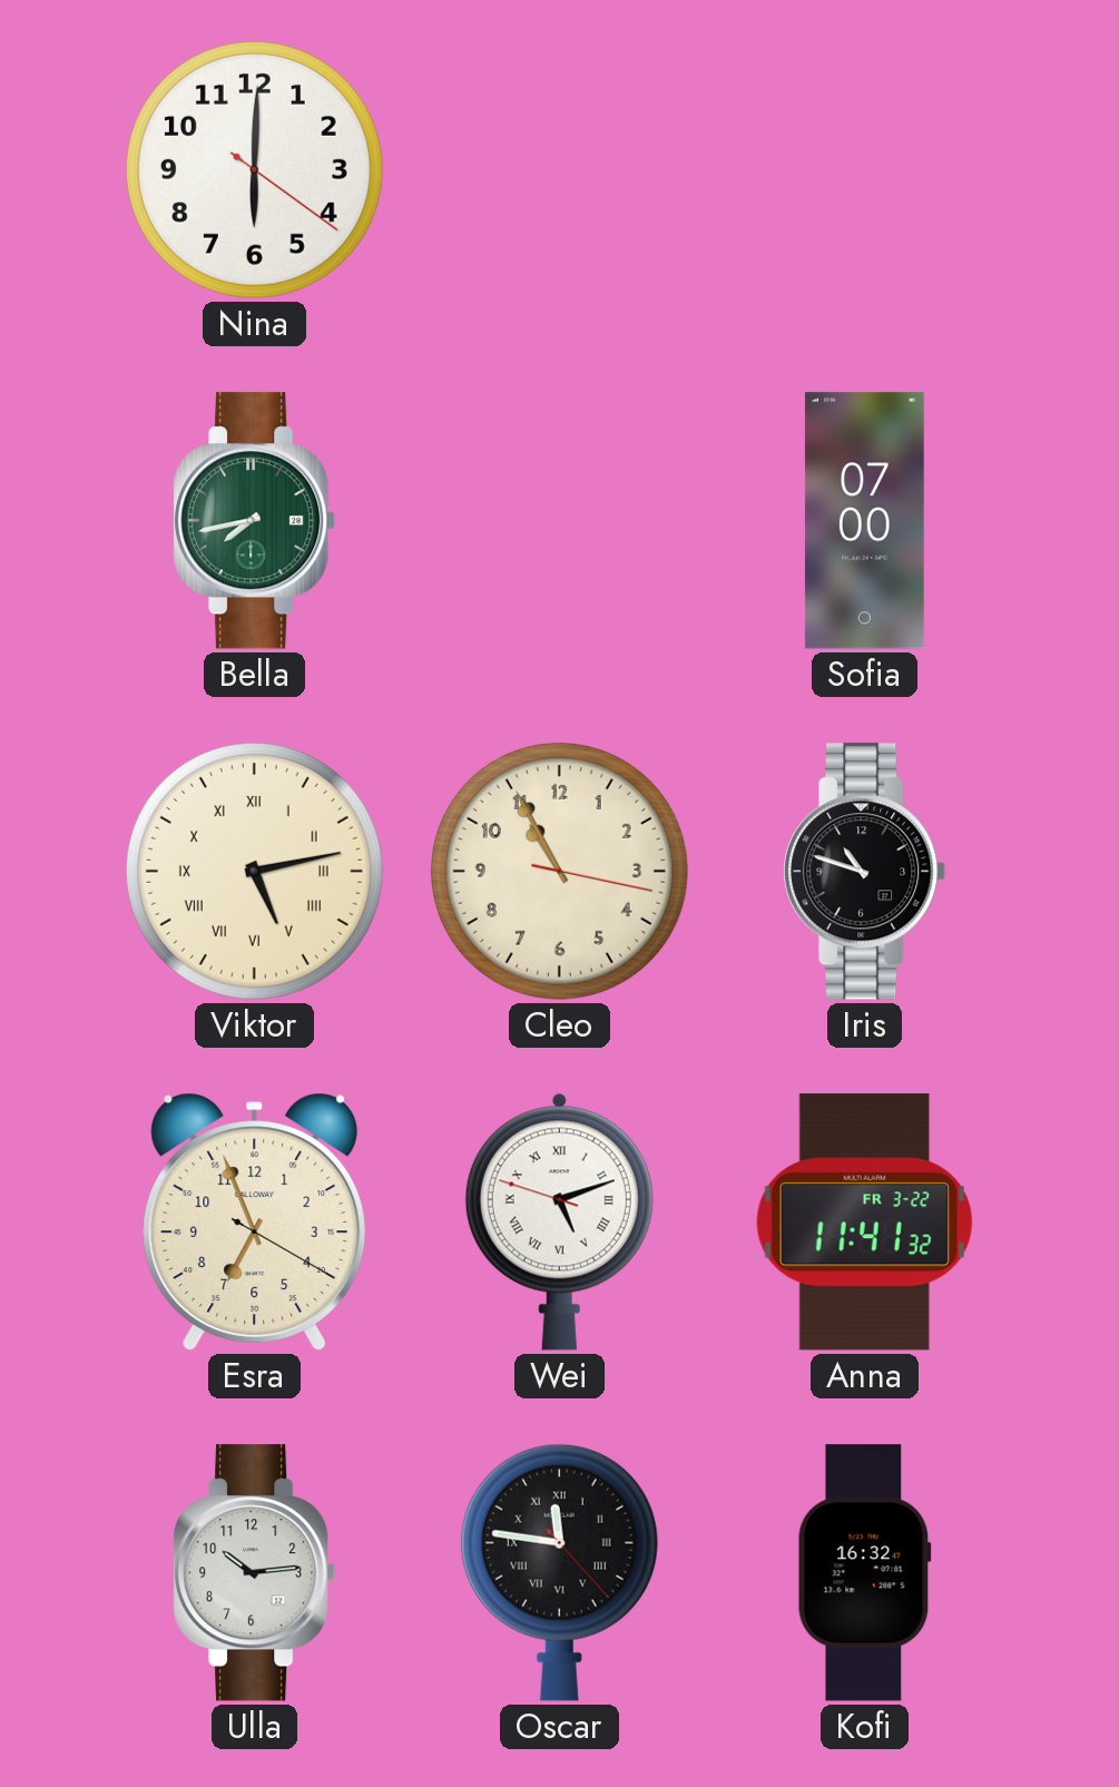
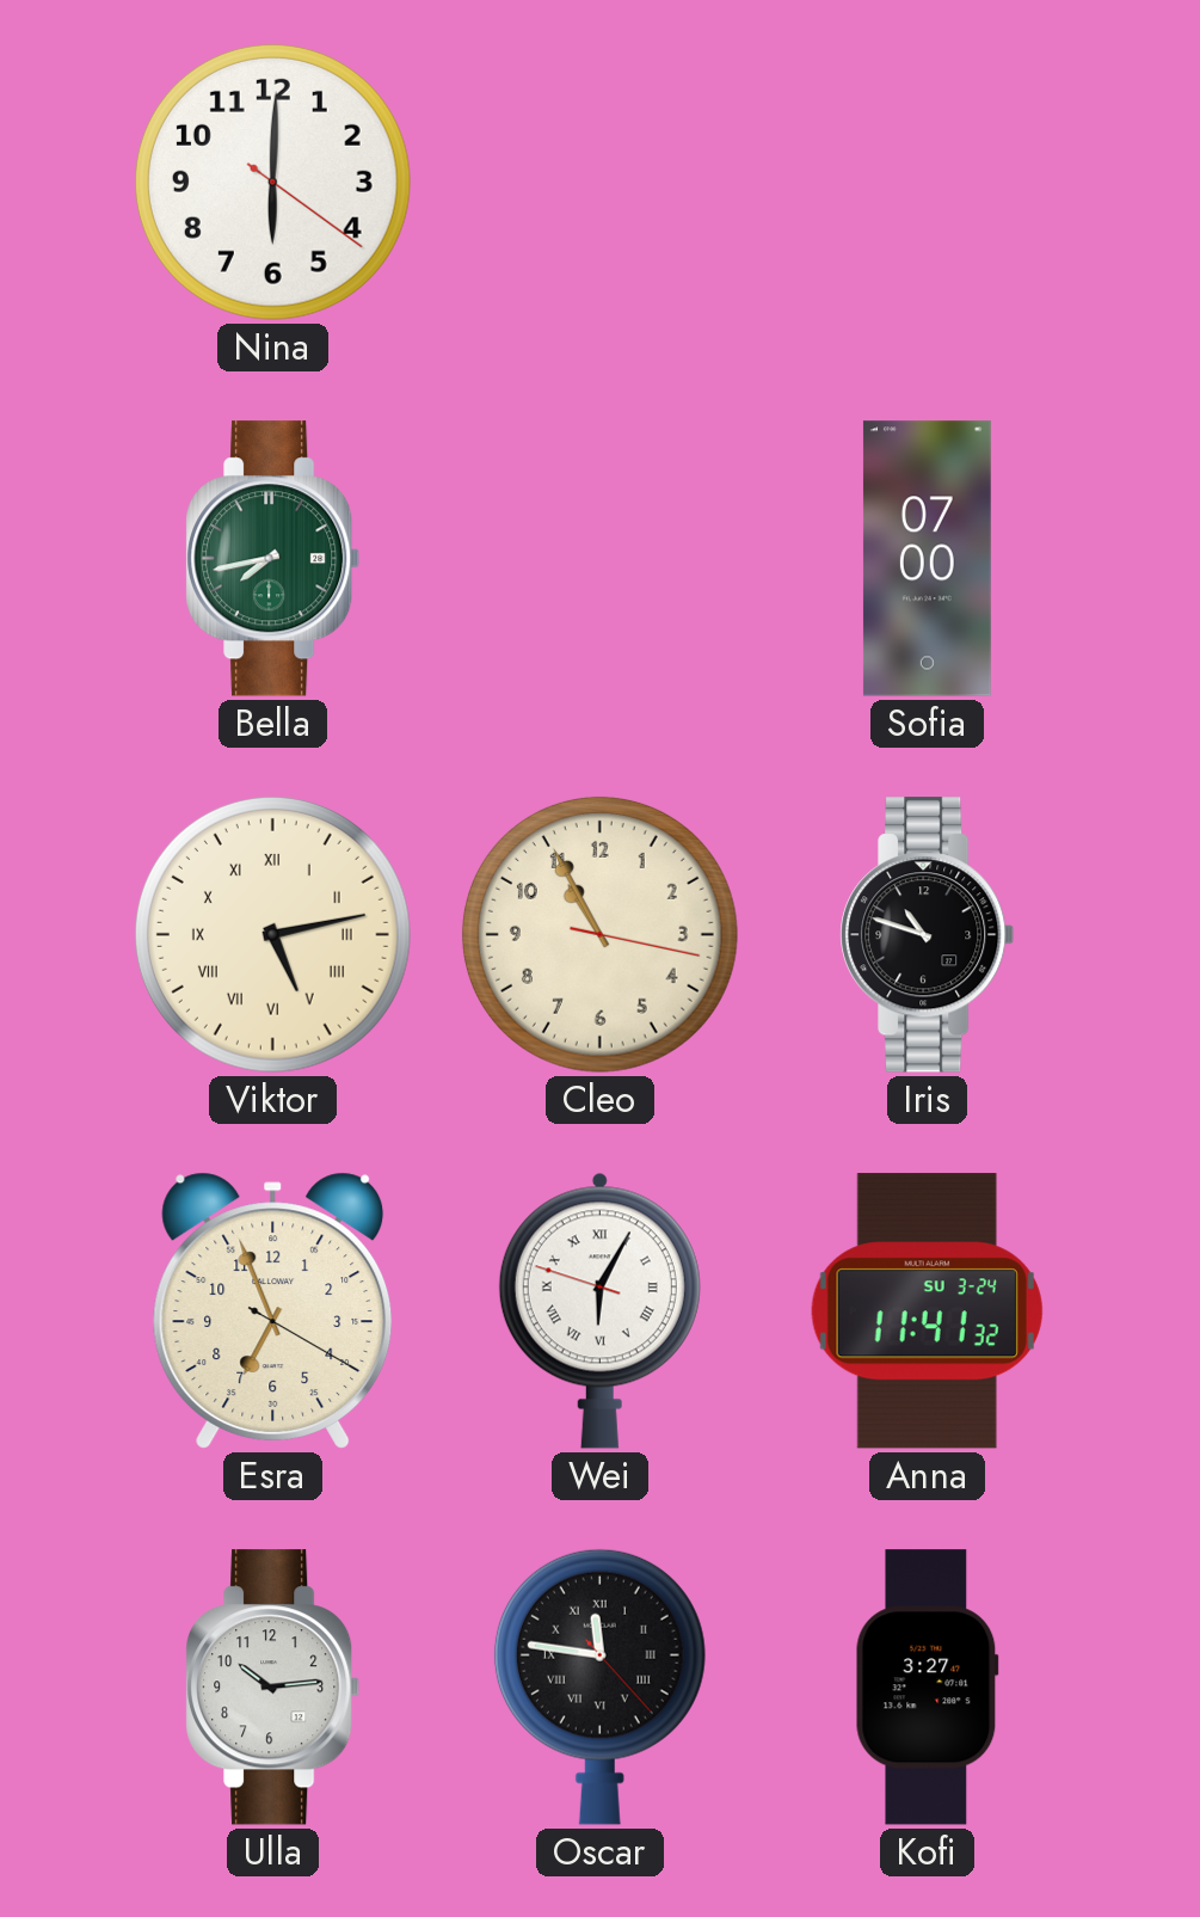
Wei: 5:11 -> 6:04
Anna date: FR 3-22 -> SU 3-24
Kofi: 16:32 -> 3:27
